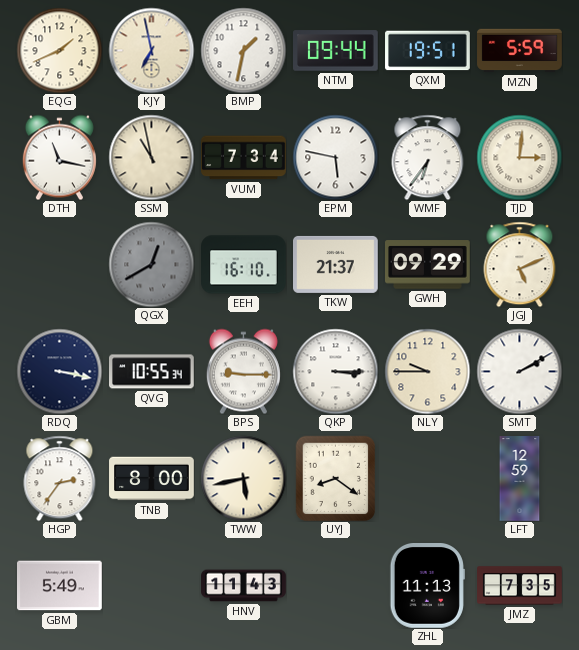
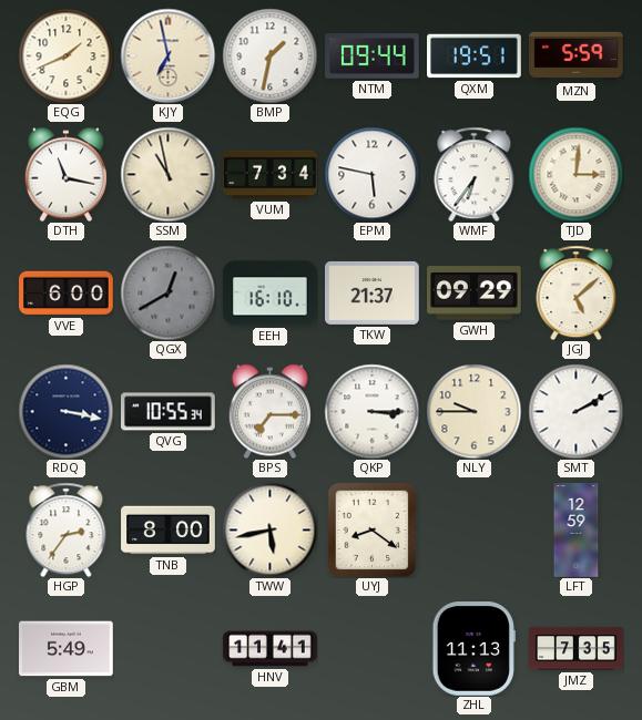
VVE: none -> 6:00
JGJ: 5:11 -> 5:08
BPS: 9:15 -> 7:15
HNV: 11:43 -> 11:41
